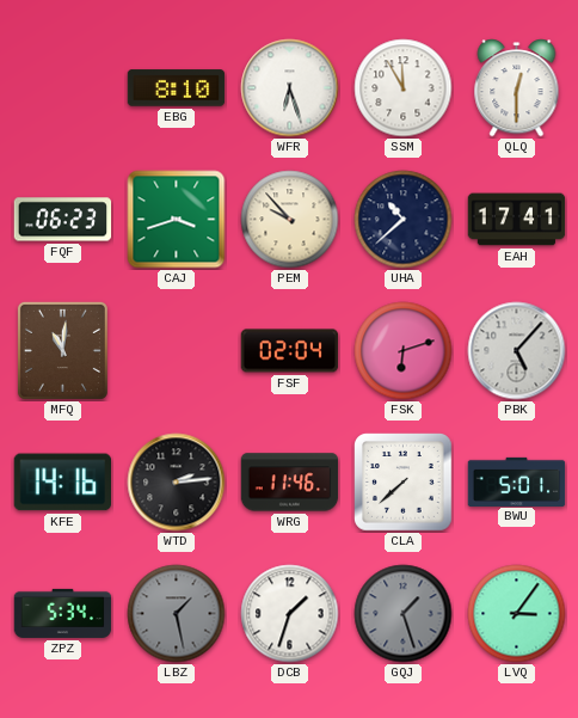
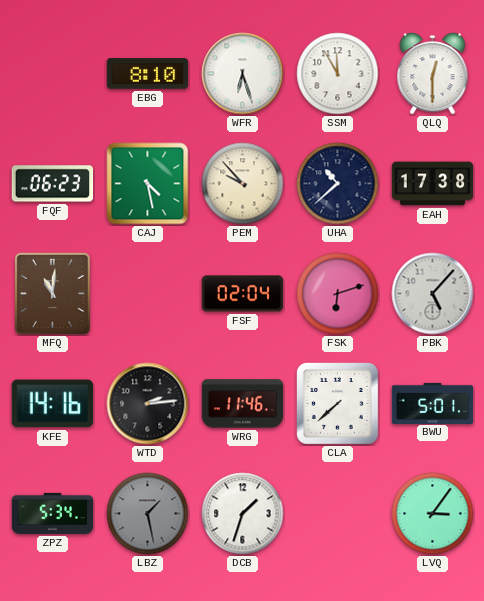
CAJ: 3:42 -> 4:28
EAH: 17:41 -> 17:38
GQJ: 1:27 -> none
